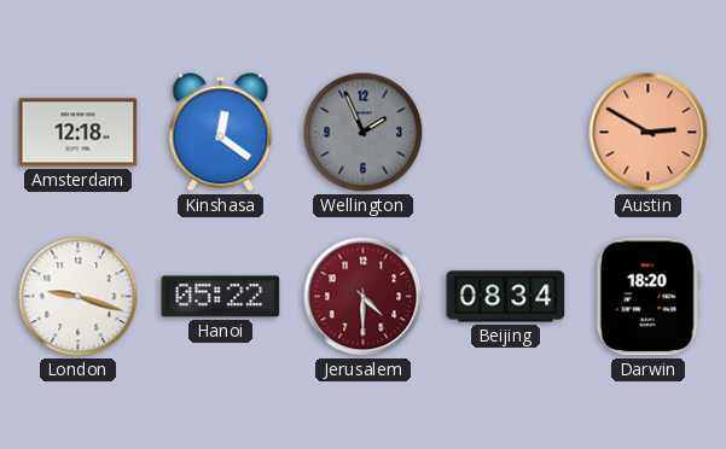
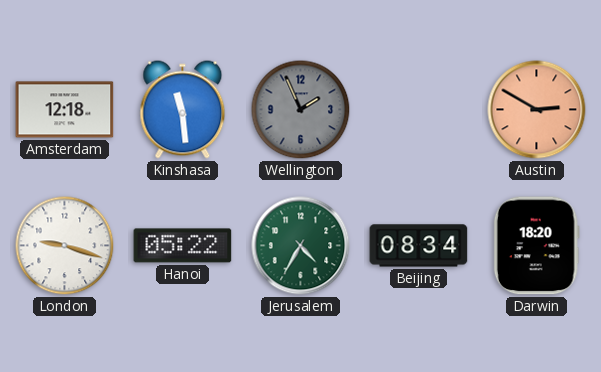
Kinshasa: 12:21 -> 11:29
Jerusalem: 4:30 -> 4:35
Jerusalem dial: burgundy -> green
